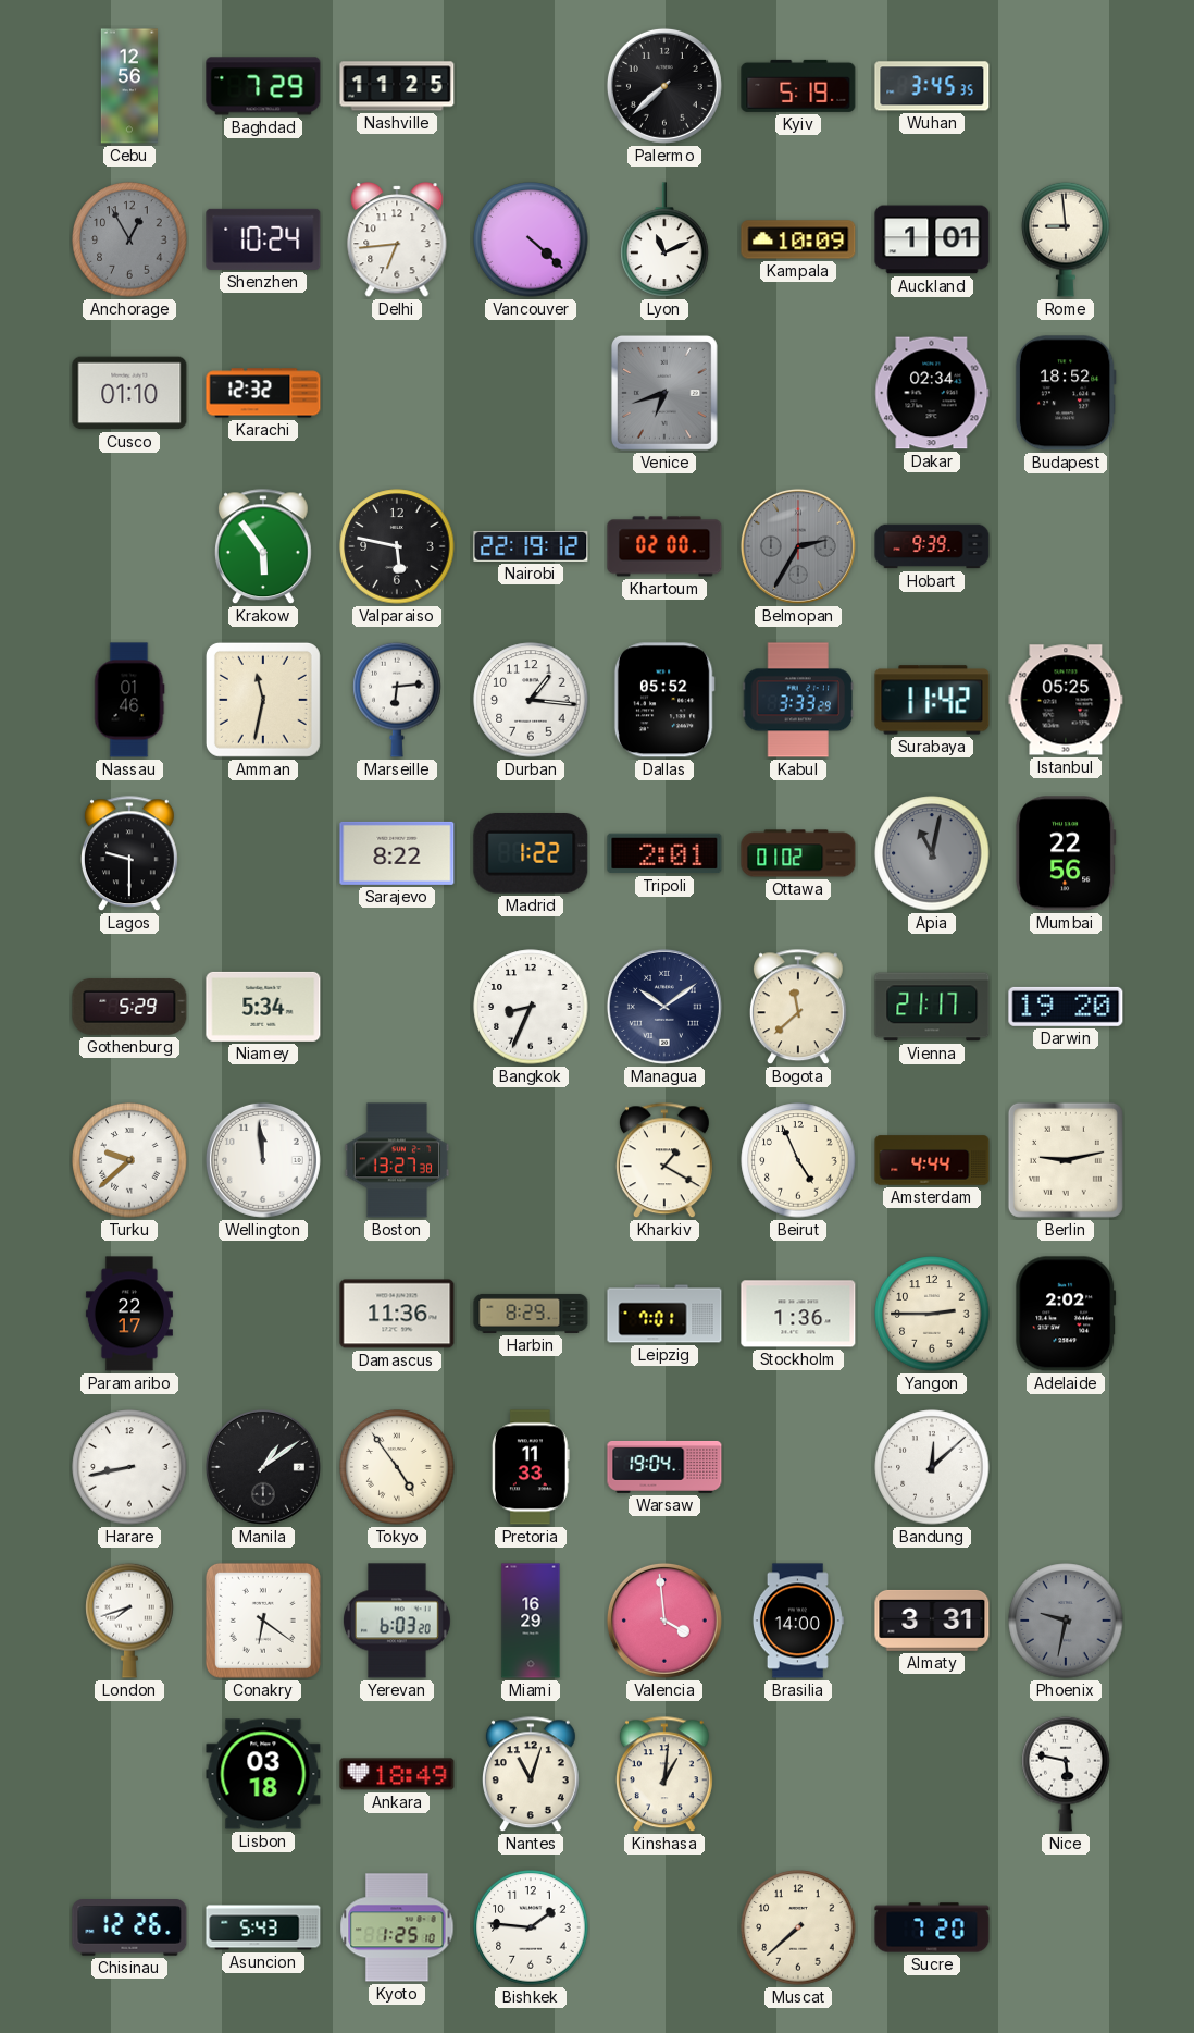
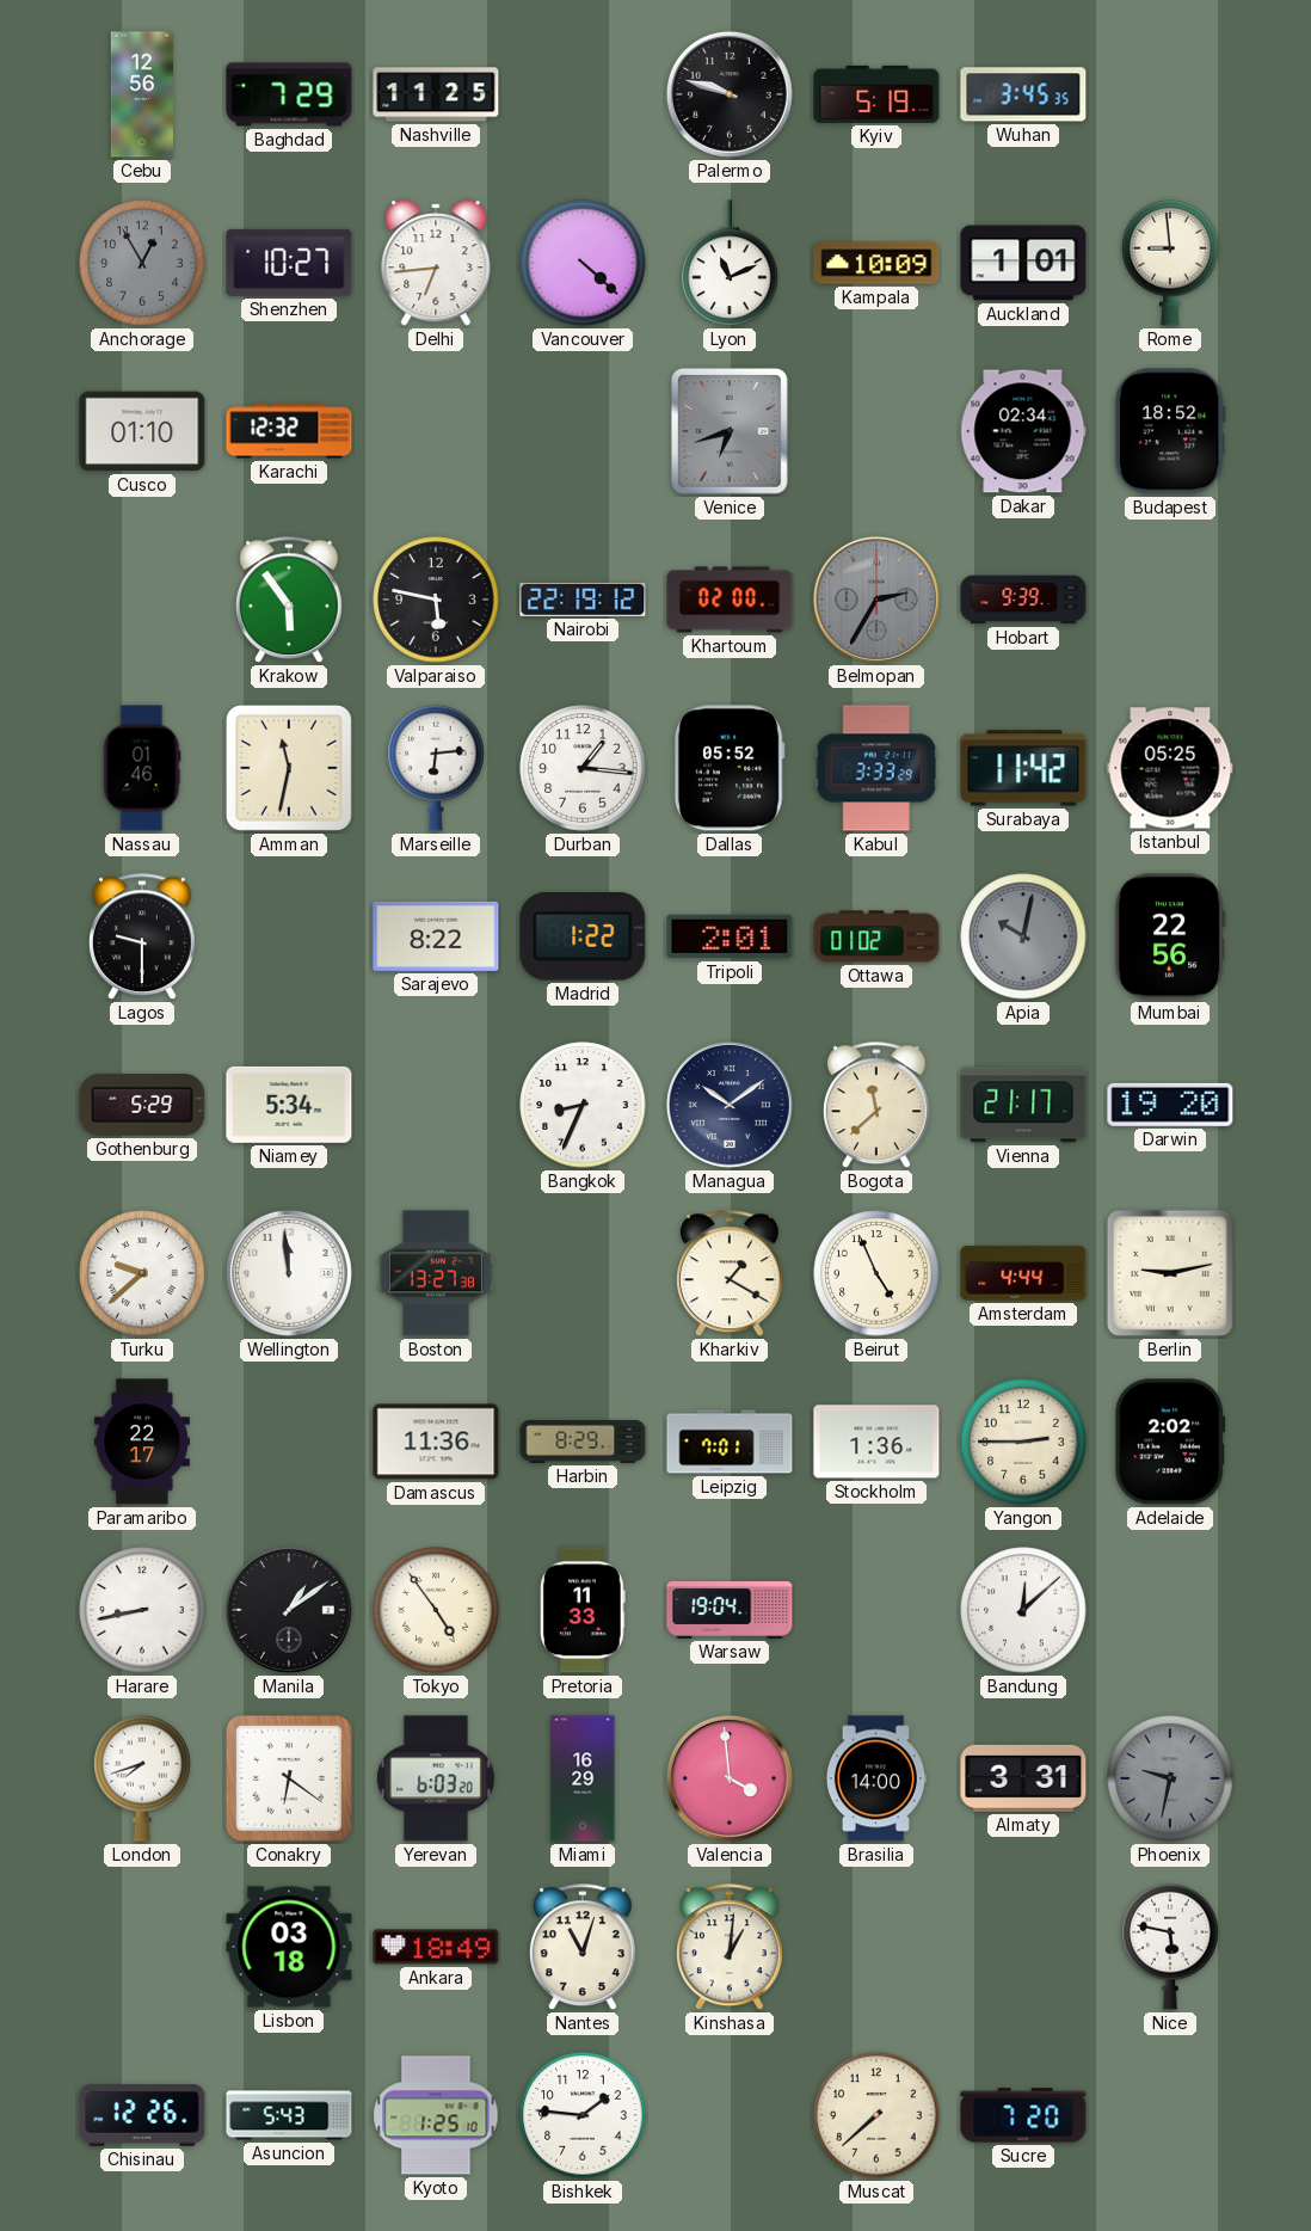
Palermo: 7:38 -> 9:48
Shenzhen: 10:24 -> 10:27
Apia: 11:02 -> 10:02
